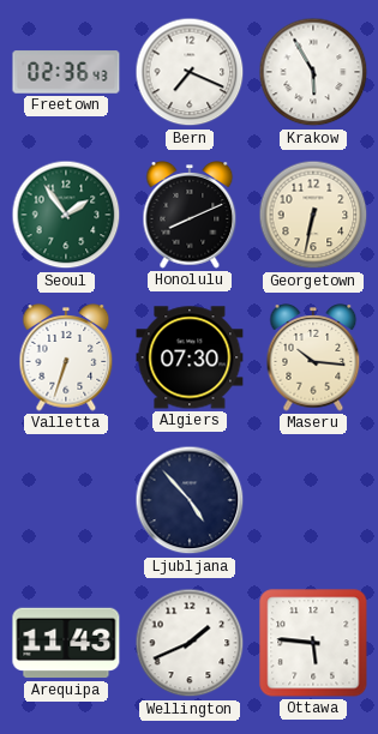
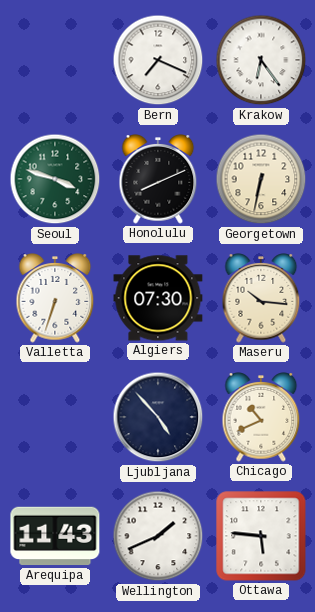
Freetown: 02:36 -> none
Krakow: 5:55 -> 6:24
Seoul: 1:54 -> 3:48
Chicago: none -> 10:41
